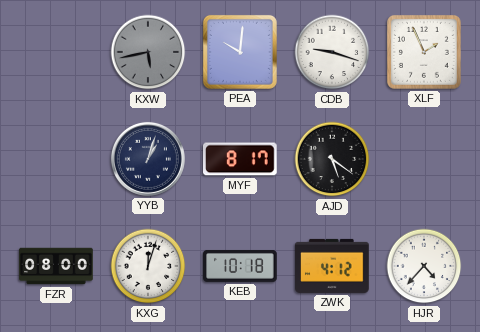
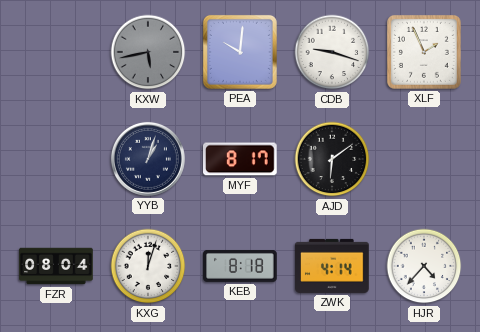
AJD: 5:21 -> 6:09
FZR: 08:00 -> 08:04
KEB: 10:18 -> 8:18
ZWK: 4:12 -> 4:14
